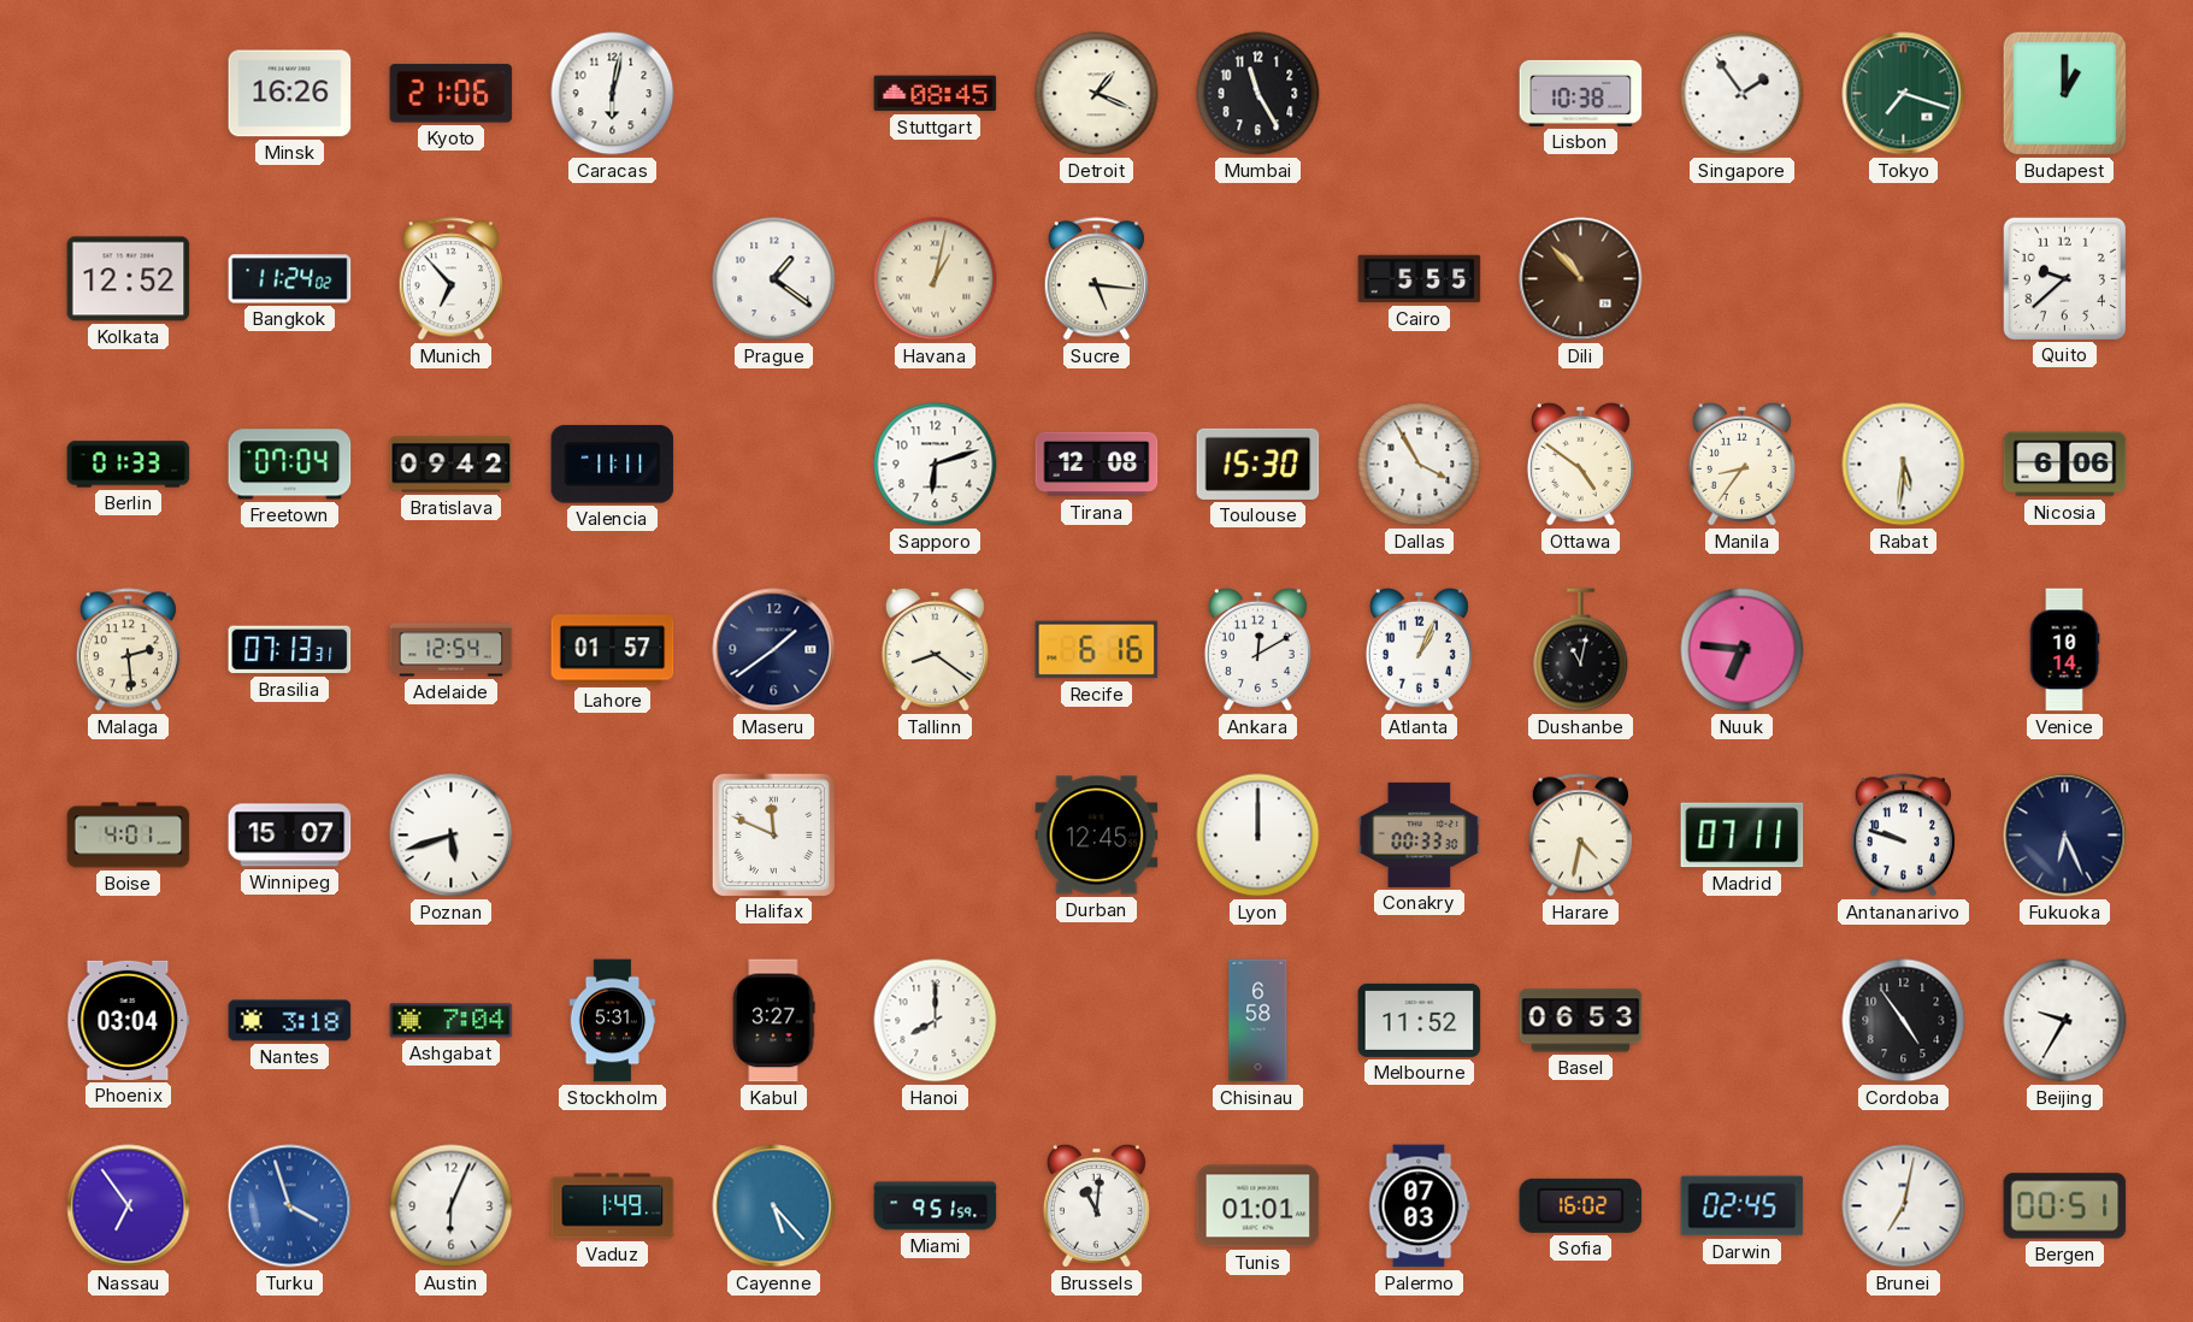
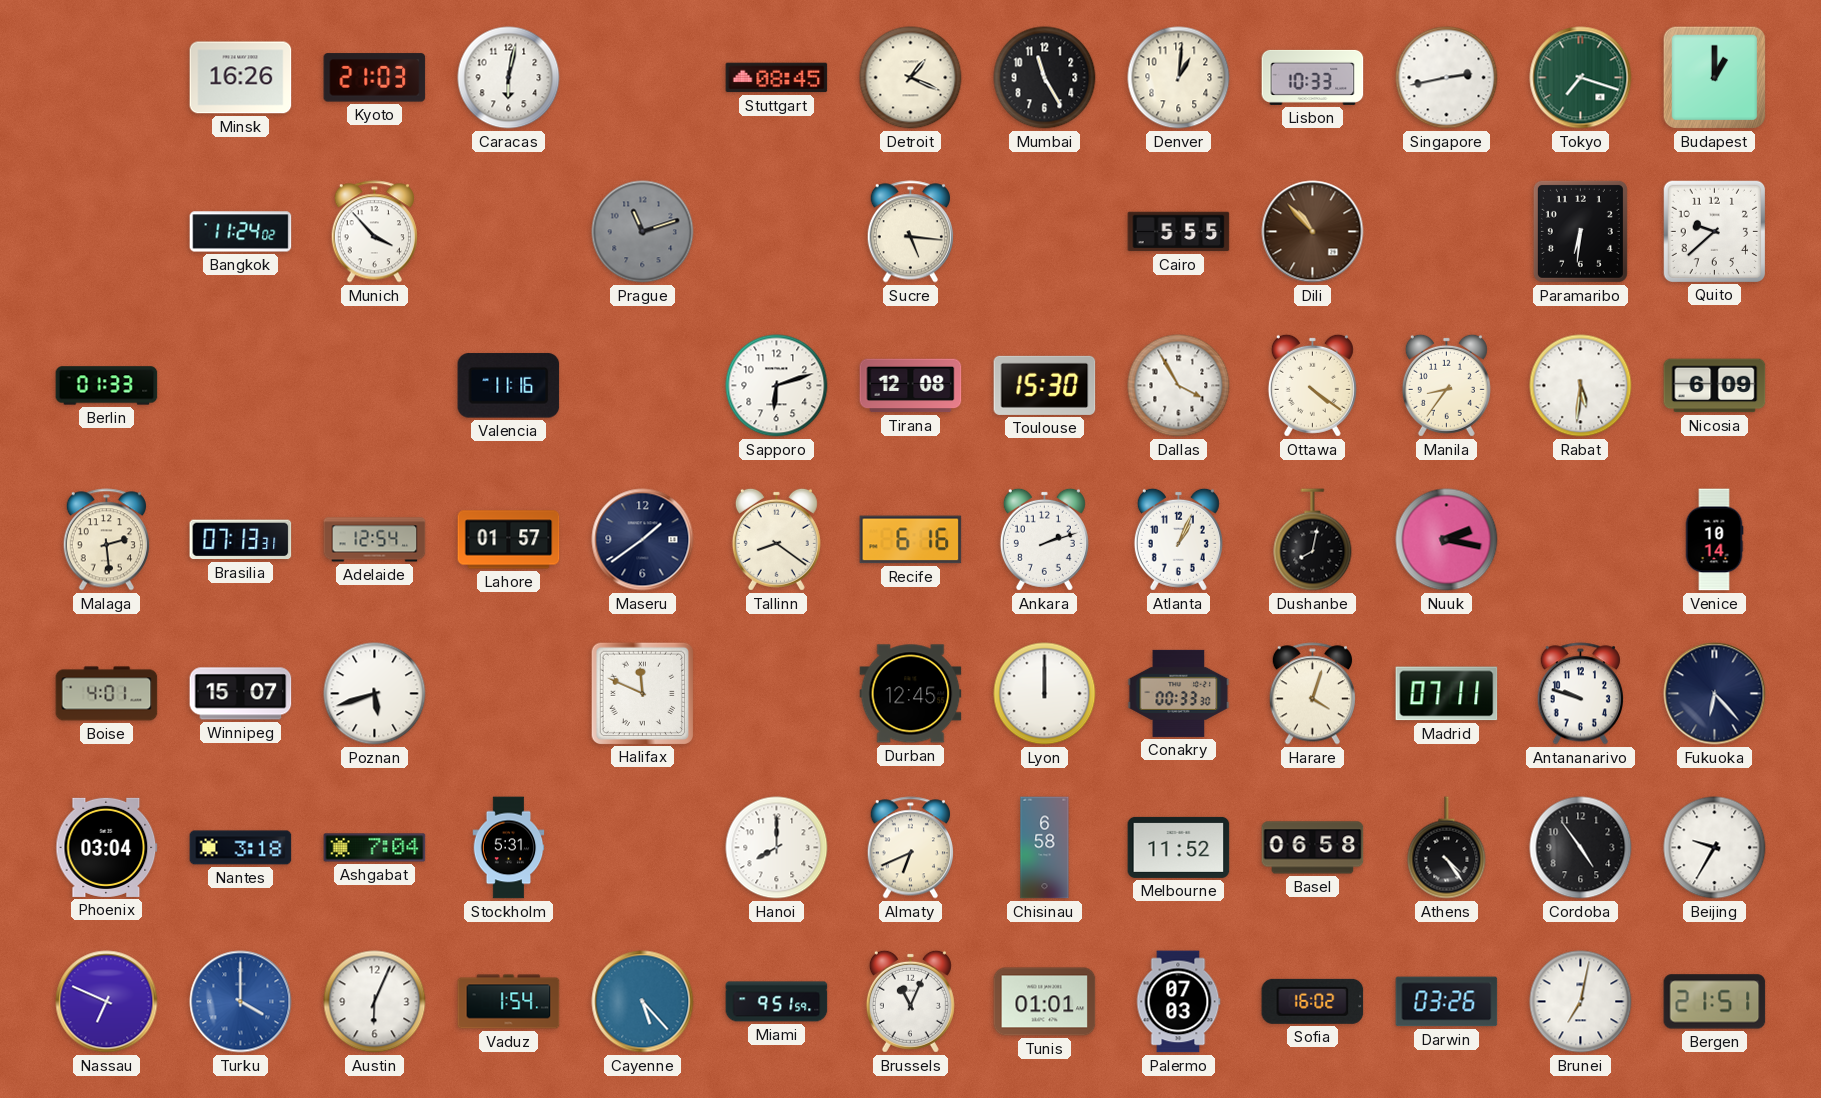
Kyoto: 21:06 -> 21:03
Denver: none -> 1:01
Lisbon: 10:38 -> 10:33
Singapore: 1:54 -> 2:43
Kolkata: 12:52 -> none
Munich: 6:53 -> 3:53
Prague: 1:21 -> 11:12
Prague dial: white -> grey
Havana: 1:02 -> none
Paramaribo: none -> 6:31
Freetown: 07:04 -> none
Bratislava: 09:42 -> none
Valencia: 11:11 -> 11:16
Ottawa: 4:51 -> 4:21
Nicosia: 6:06 -> 6:09
Ankara: 12:10 -> 2:12
Dushanbe: 11:02 -> 8:02
Nuuk: 6:46 -> 2:17
Harare: 4:32 -> 4:03
Fukuoka: 6:26 -> 6:23
Kabul: 3:27 -> none
Almaty: none -> 6:41
Basel: 06:53 -> 06:58
Athens: none -> 4:24
Nassau: 6:54 -> 6:49
Turku: 3:57 -> 4:00
Vaduz: 1:49 -> 1:54
Brussels: 11:01 -> 11:04
Darwin: 02:45 -> 03:26
Bergen: 00:51 -> 21:51
